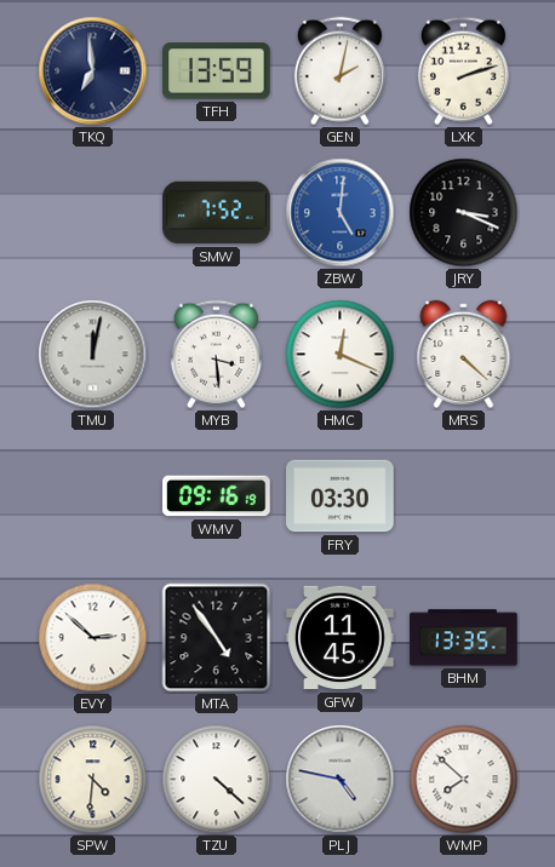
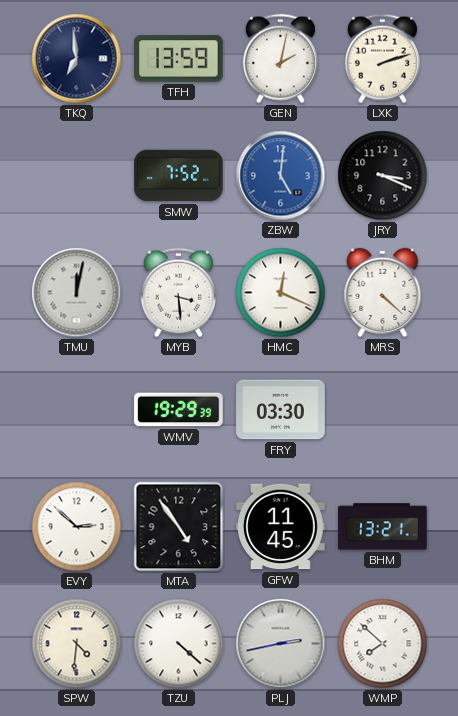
WMV: 09:16 -> 19:29
BHM: 13:35 -> 13:21
PLJ: 4:47 -> 2:43
